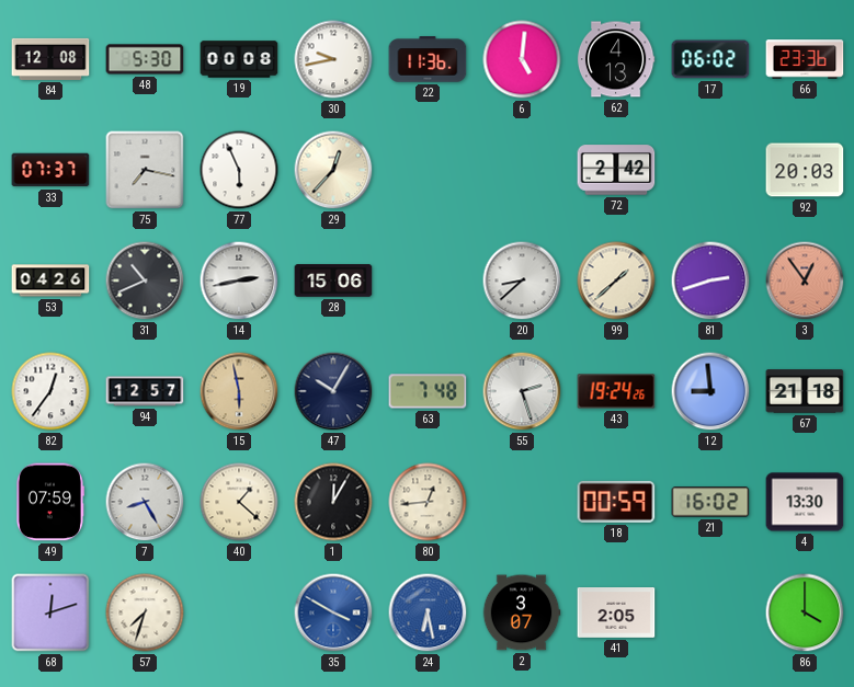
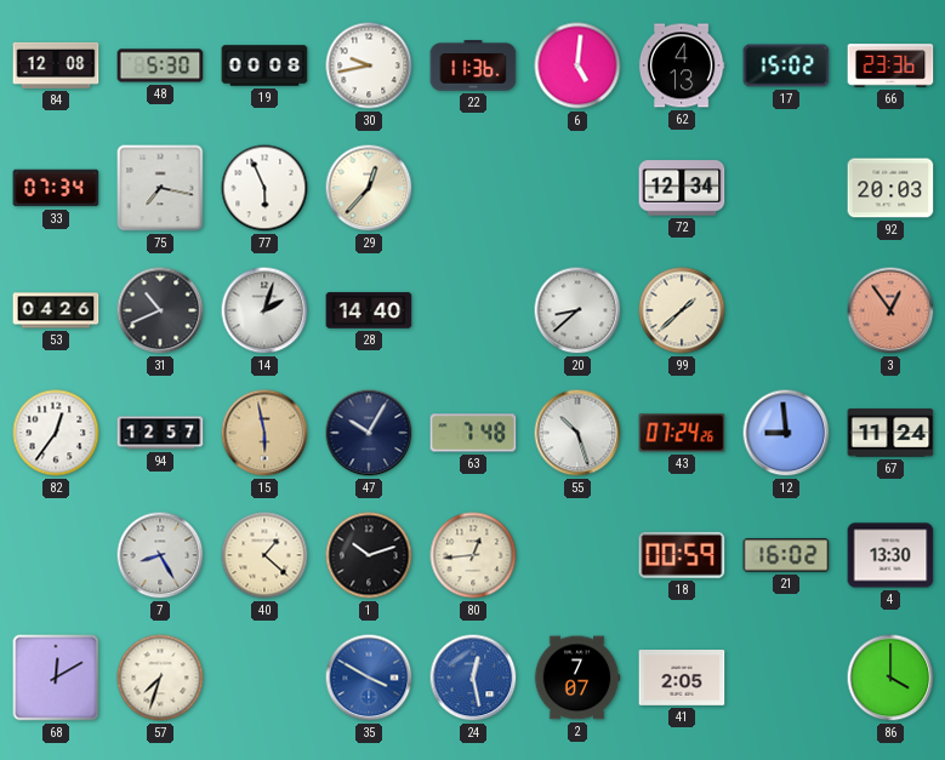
17: 06:02 -> 15:02
33: 07:37 -> 07:34
72: 2:42 -> 12:34
14: 2:43 -> 2:03
28: 15:06 -> 14:40
81: 2:42 -> none
55: 2:27 -> 10:27
43: 19:24 -> 07:24
67: 21:18 -> 11:24
49: 07:59 -> none
1: 12:05 -> 10:12
68: 12:12 -> 12:10
24: 6:28 -> 12:28
2: 3:07 -> 7:07
